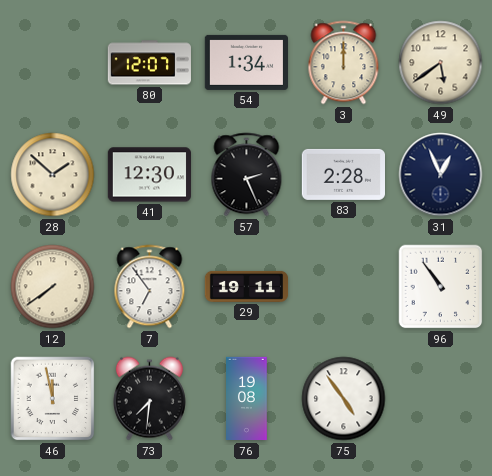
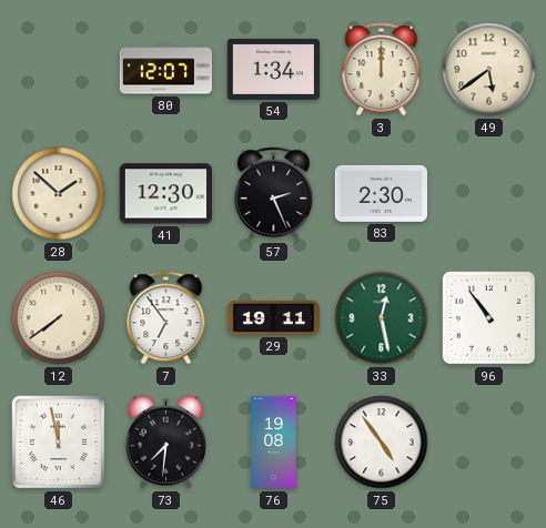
83: 2:28 -> 2:30
31: 12:56 -> none
33: none -> 12:28
